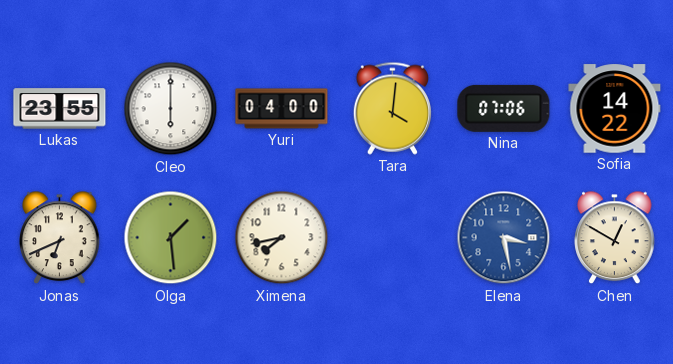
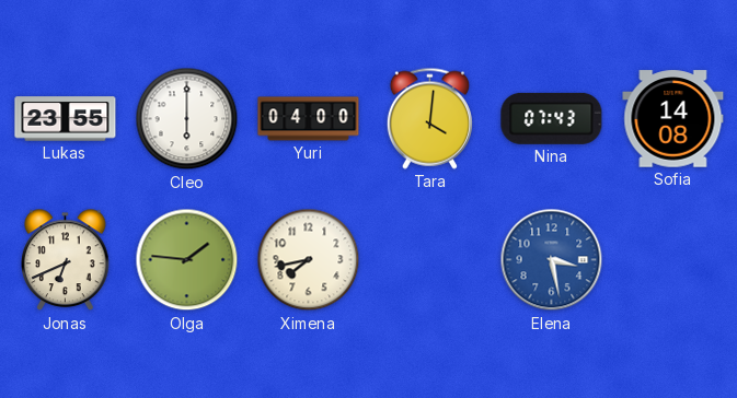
Nina: 07:06 -> 07:43
Sofia: 14:22 -> 14:08
Olga: 1:29 -> 1:46
Chen: 12:50 -> none
